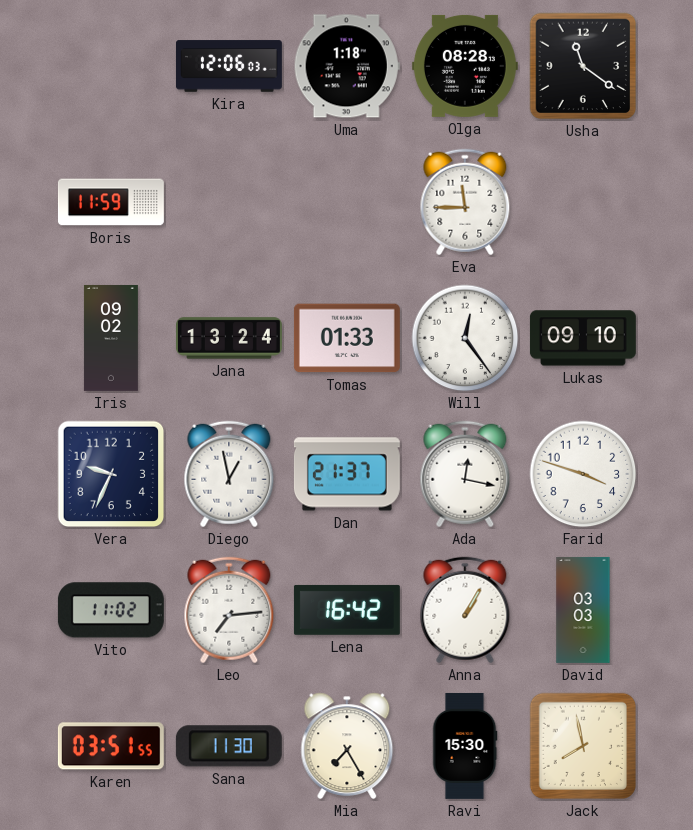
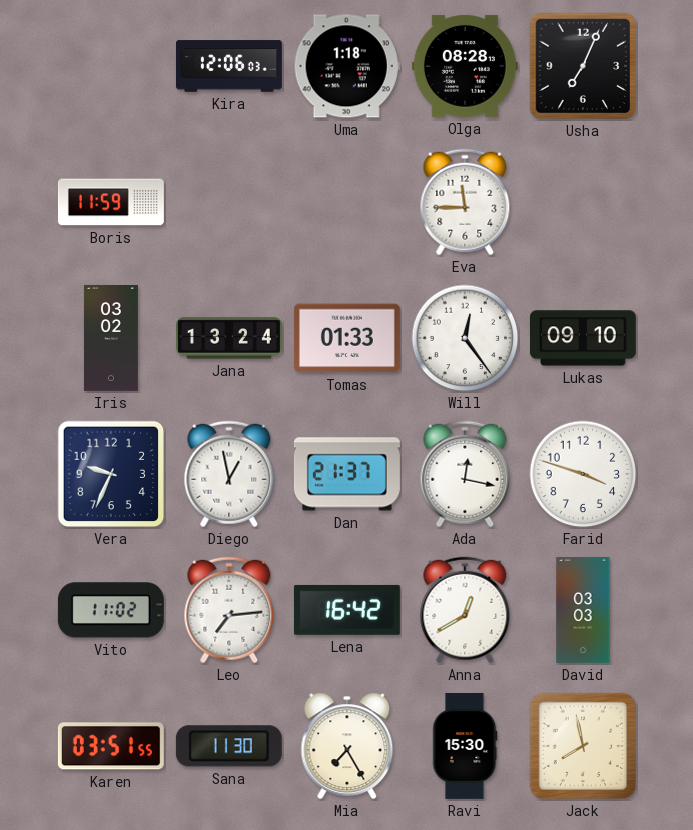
Usha: 11:21 -> 7:04
Iris: 09:02 -> 03:02
Anna: 1:05 -> 12:40
